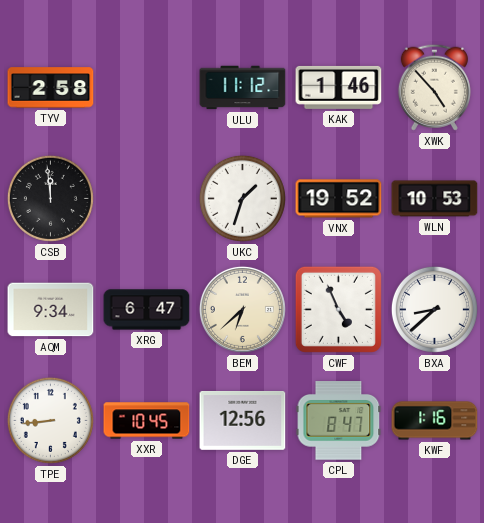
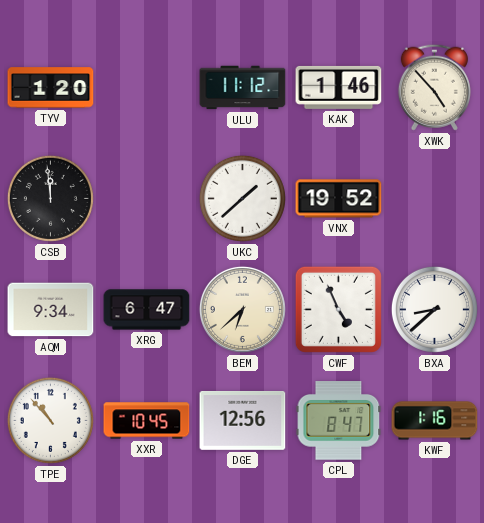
TYV: 2:58 -> 1:20
UKC: 1:33 -> 1:38
WLN: 10:53 -> none
TPE: 8:44 -> 10:53
